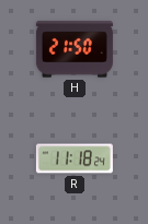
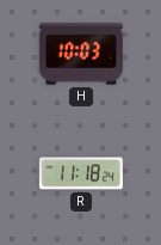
H: 21:50 -> 10:03
